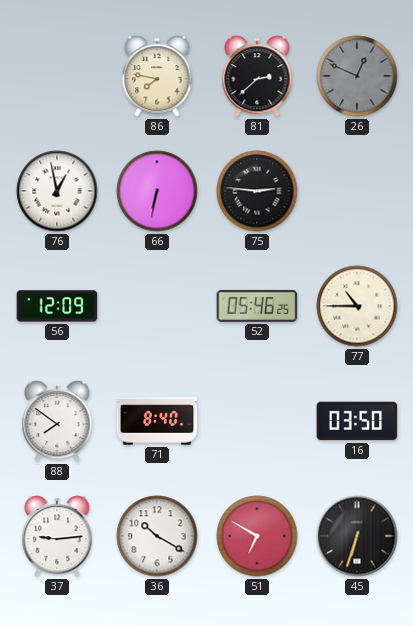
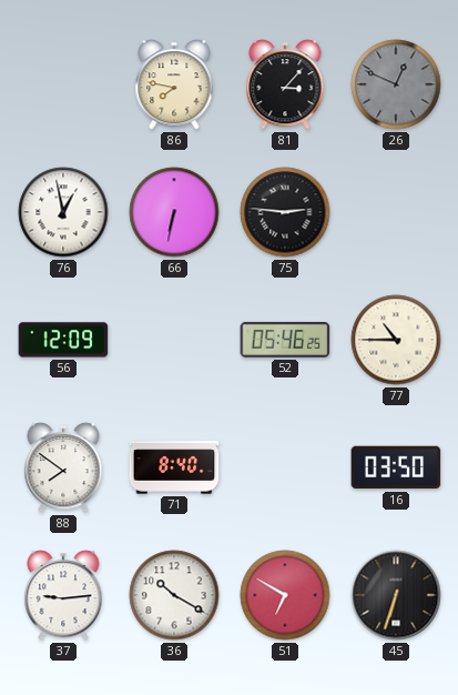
81: 2:38 -> 3:07
